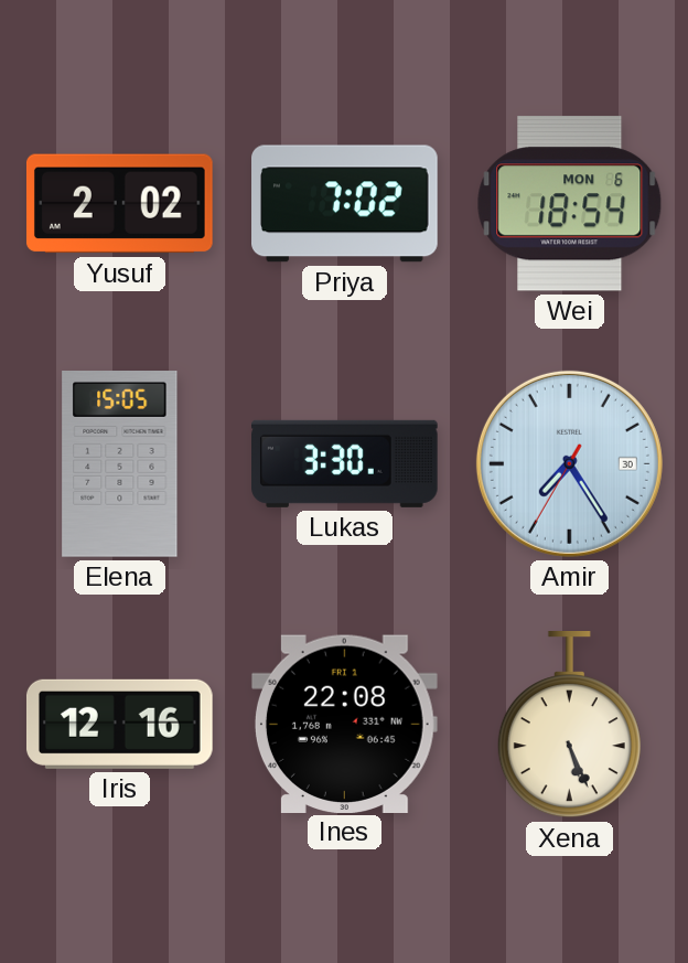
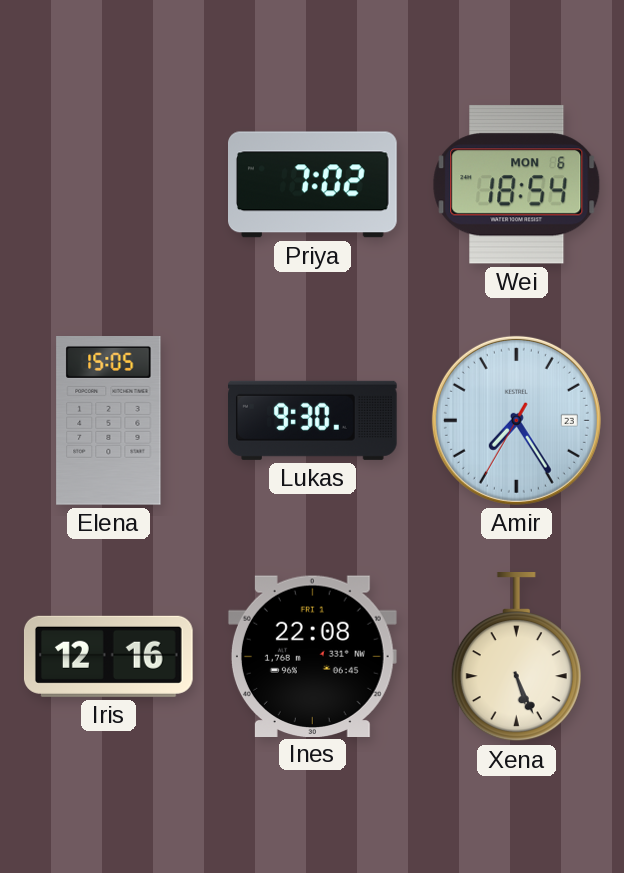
Yusuf: 2:02 -> none
Lukas: 3:30 -> 9:30
Amir date: 30 -> 23
